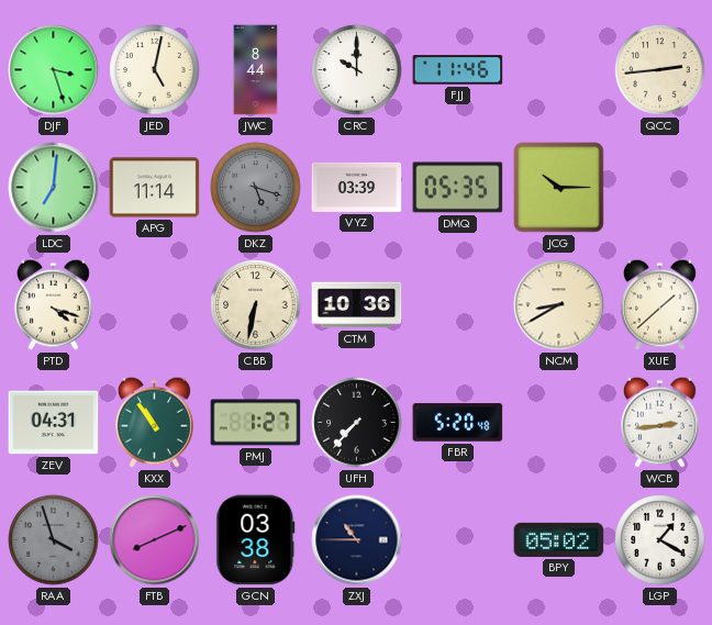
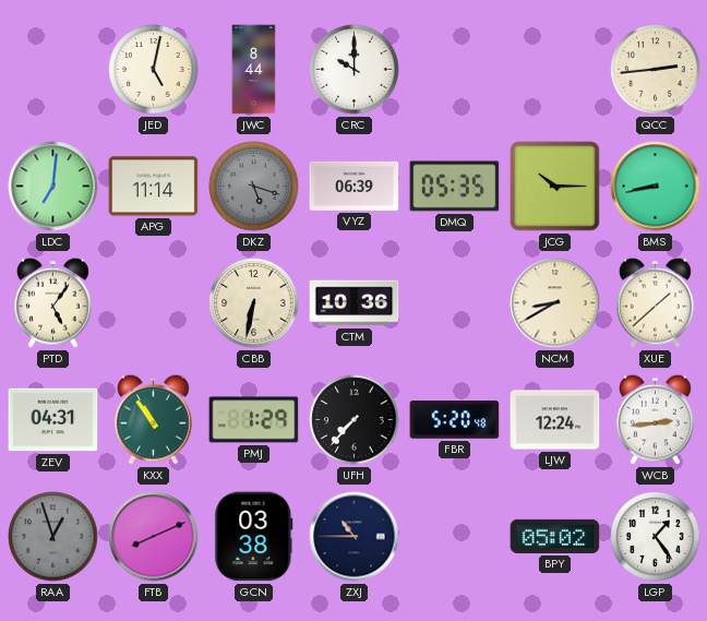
DJF: 3:27 -> none
FJJ: 11:46 -> none
VYZ: 03:39 -> 06:39
BMS: none -> 8:43
PTD: 4:18 -> 5:06
PMJ: 1:27 -> 1:29
LJW: none -> 12:24
RAA: 3:57 -> 12:57
LGP: 1:20 -> 1:24
